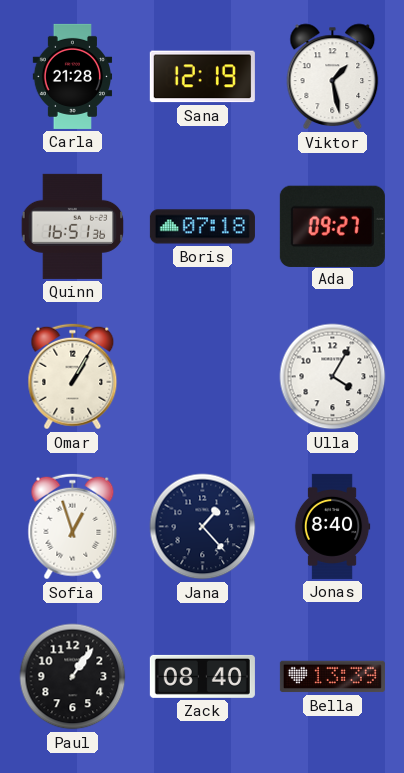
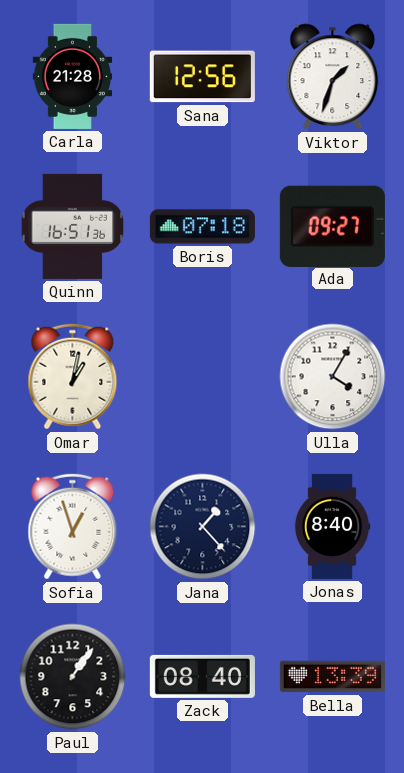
Sana: 12:19 -> 12:56
Viktor: 1:28 -> 1:33
Omar: 1:05 -> 1:02
